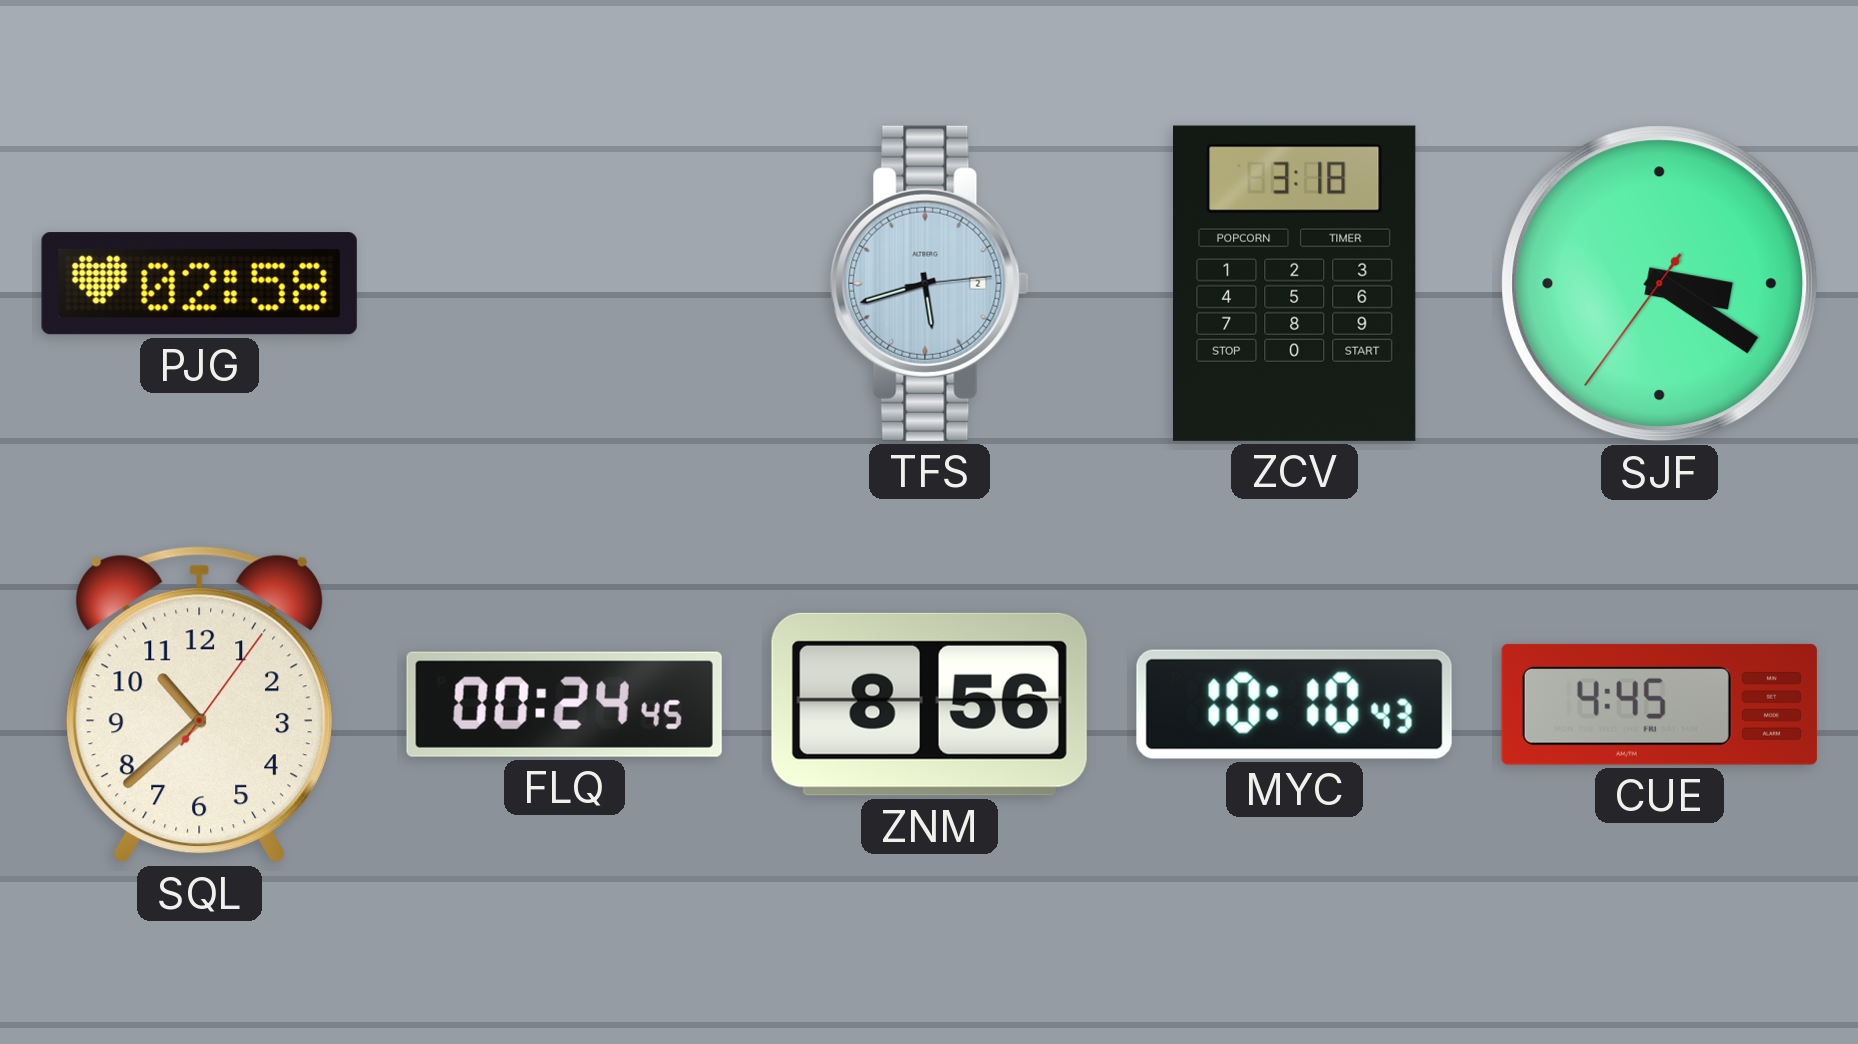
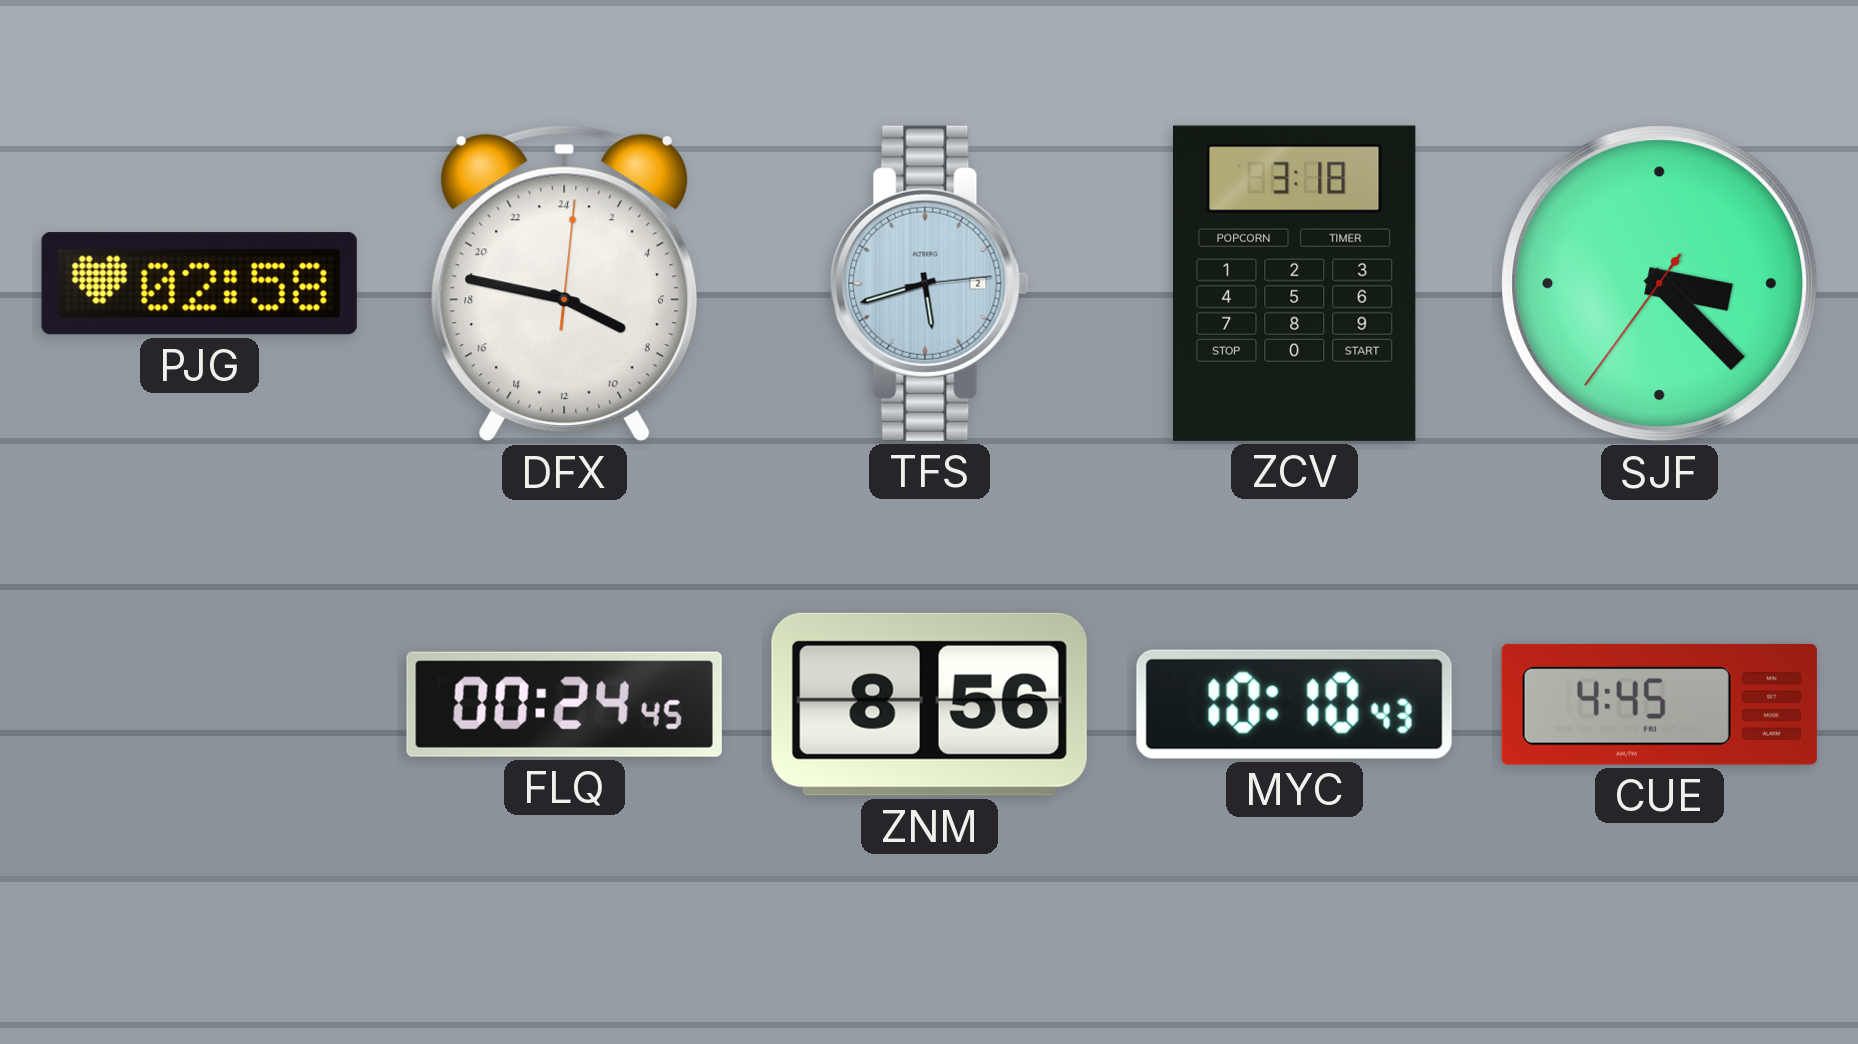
DFX: none -> 7:47
SJF: 3:20 -> 3:22
SQL: 10:38 -> none
